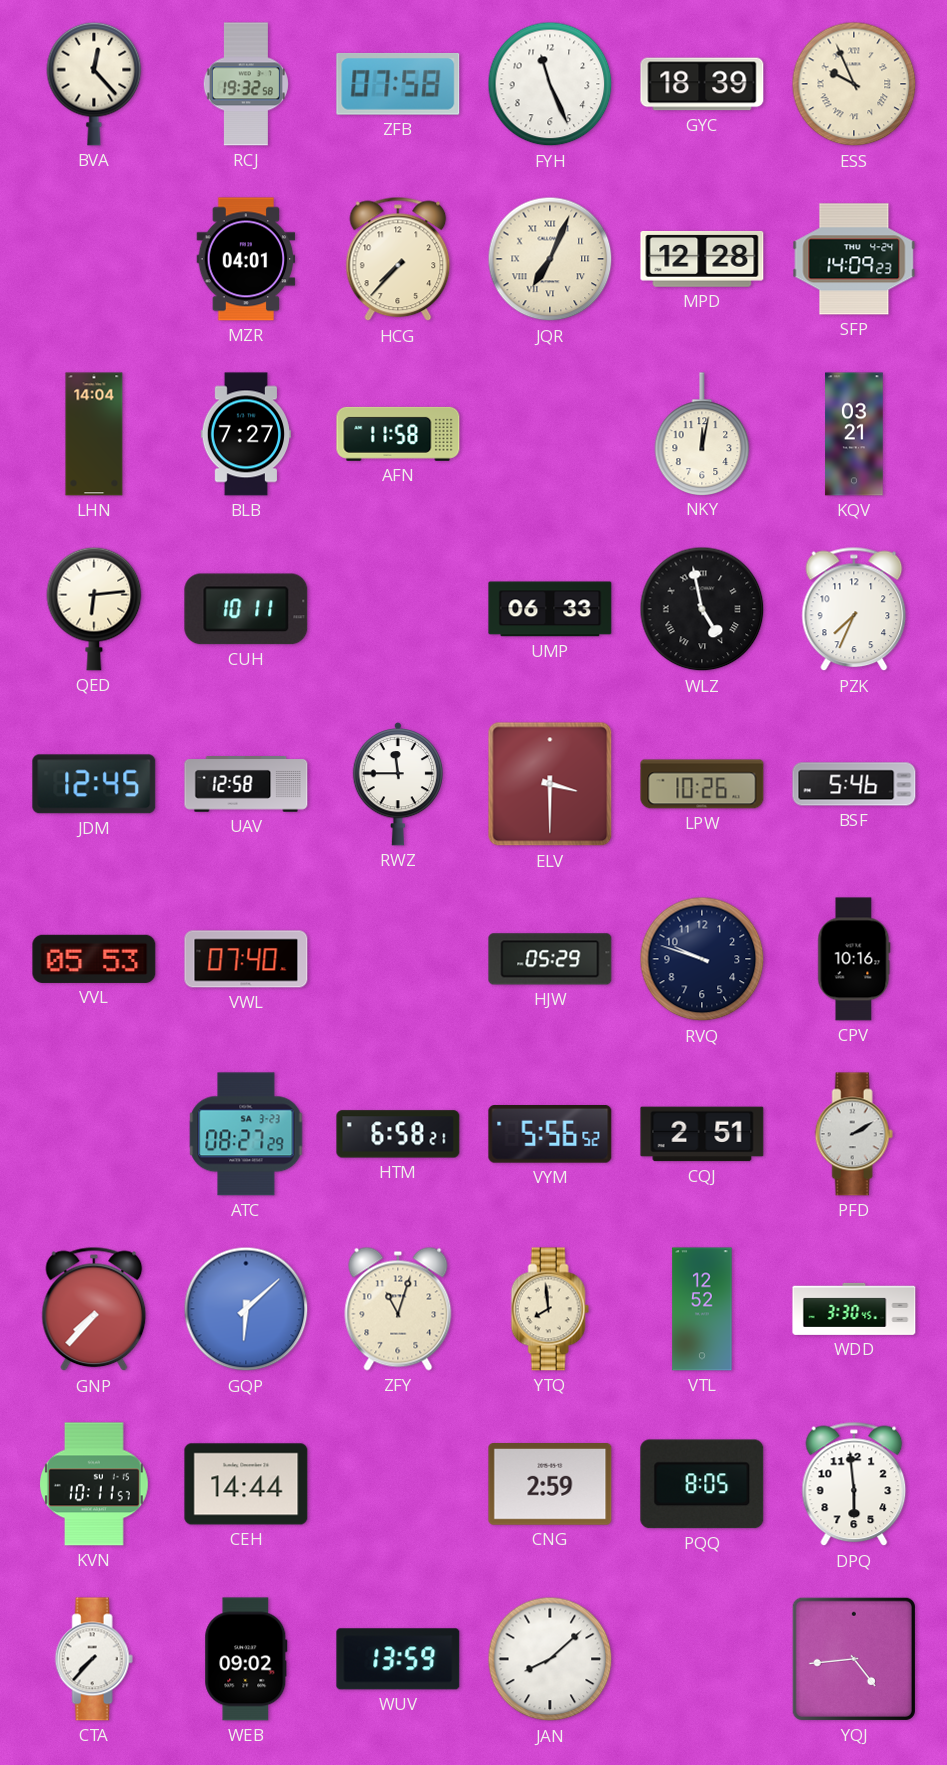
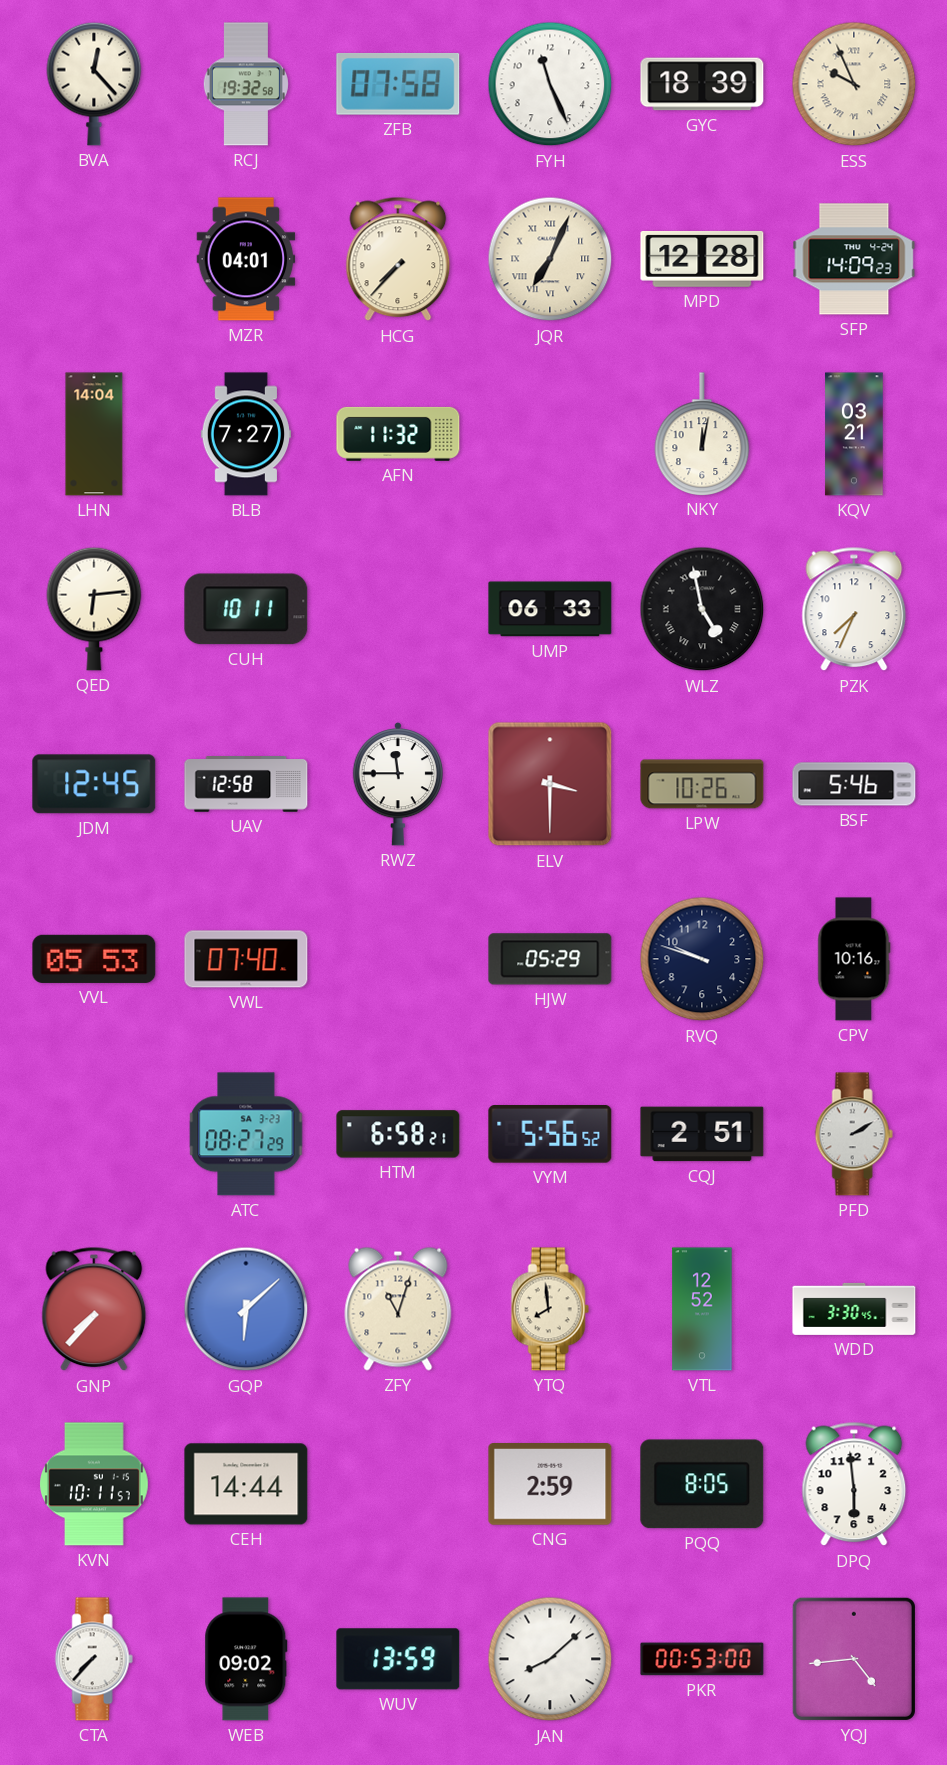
AFN: 11:58 -> 11:32
PKR: none -> 00:53
